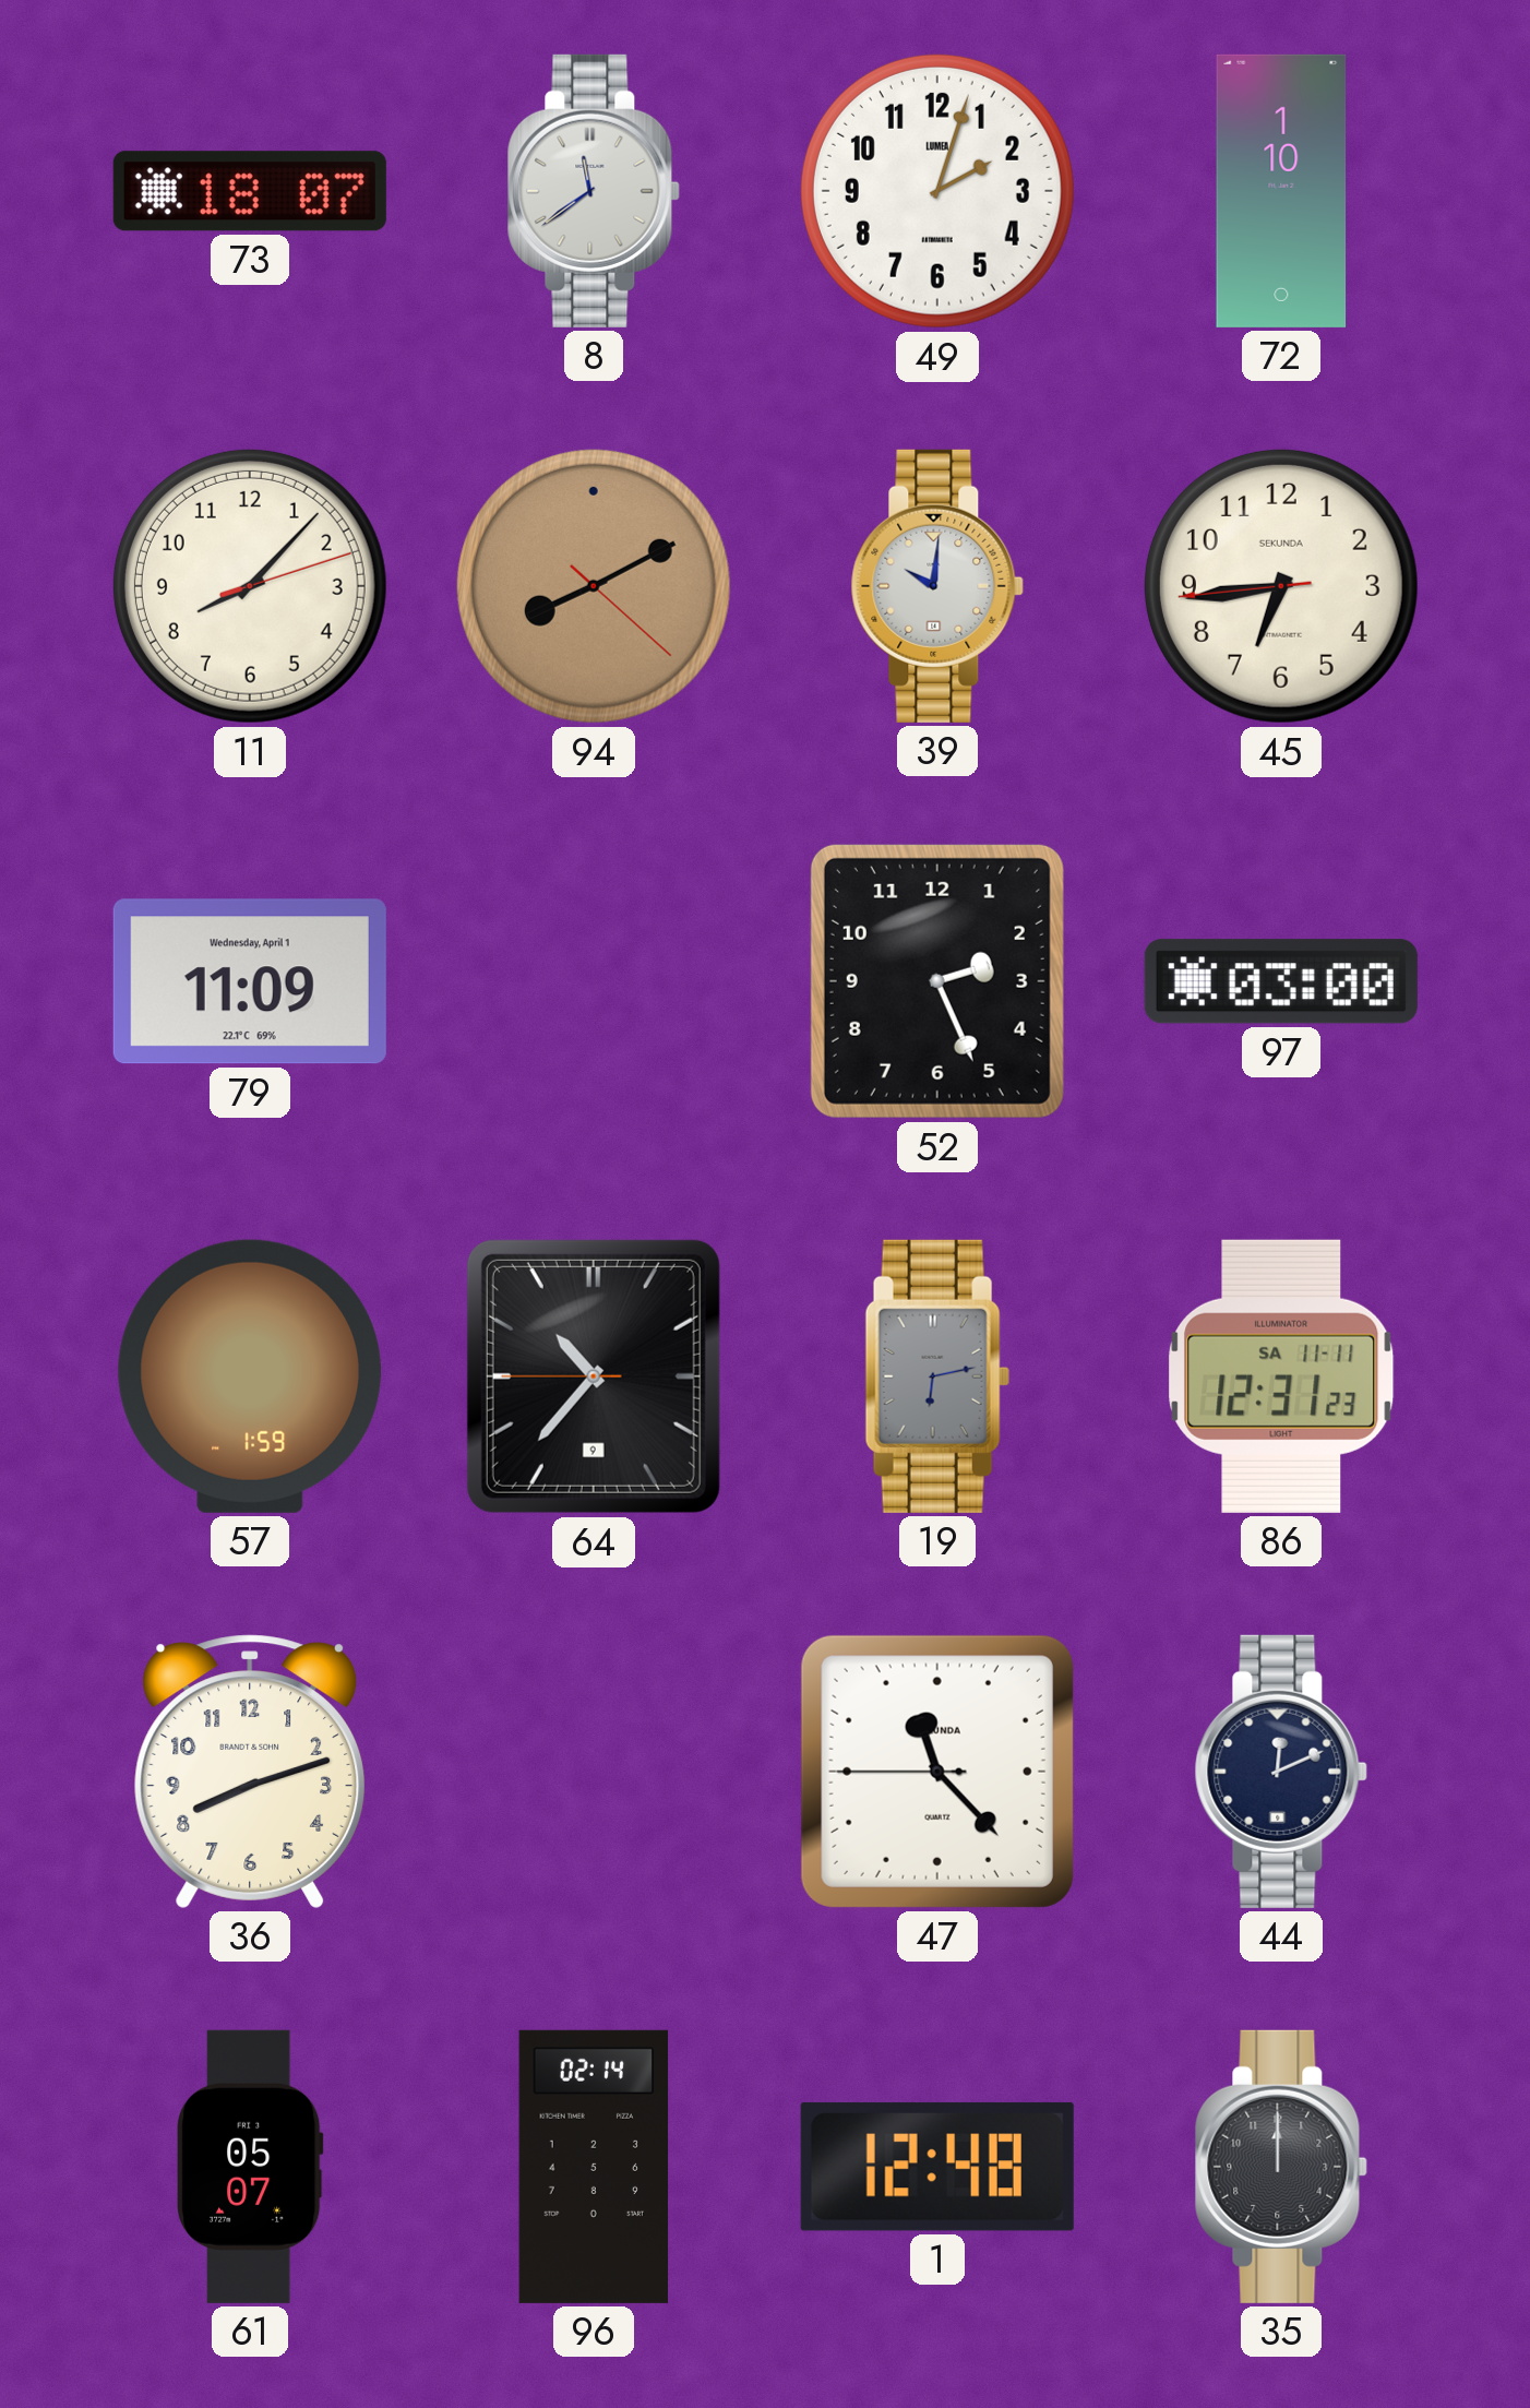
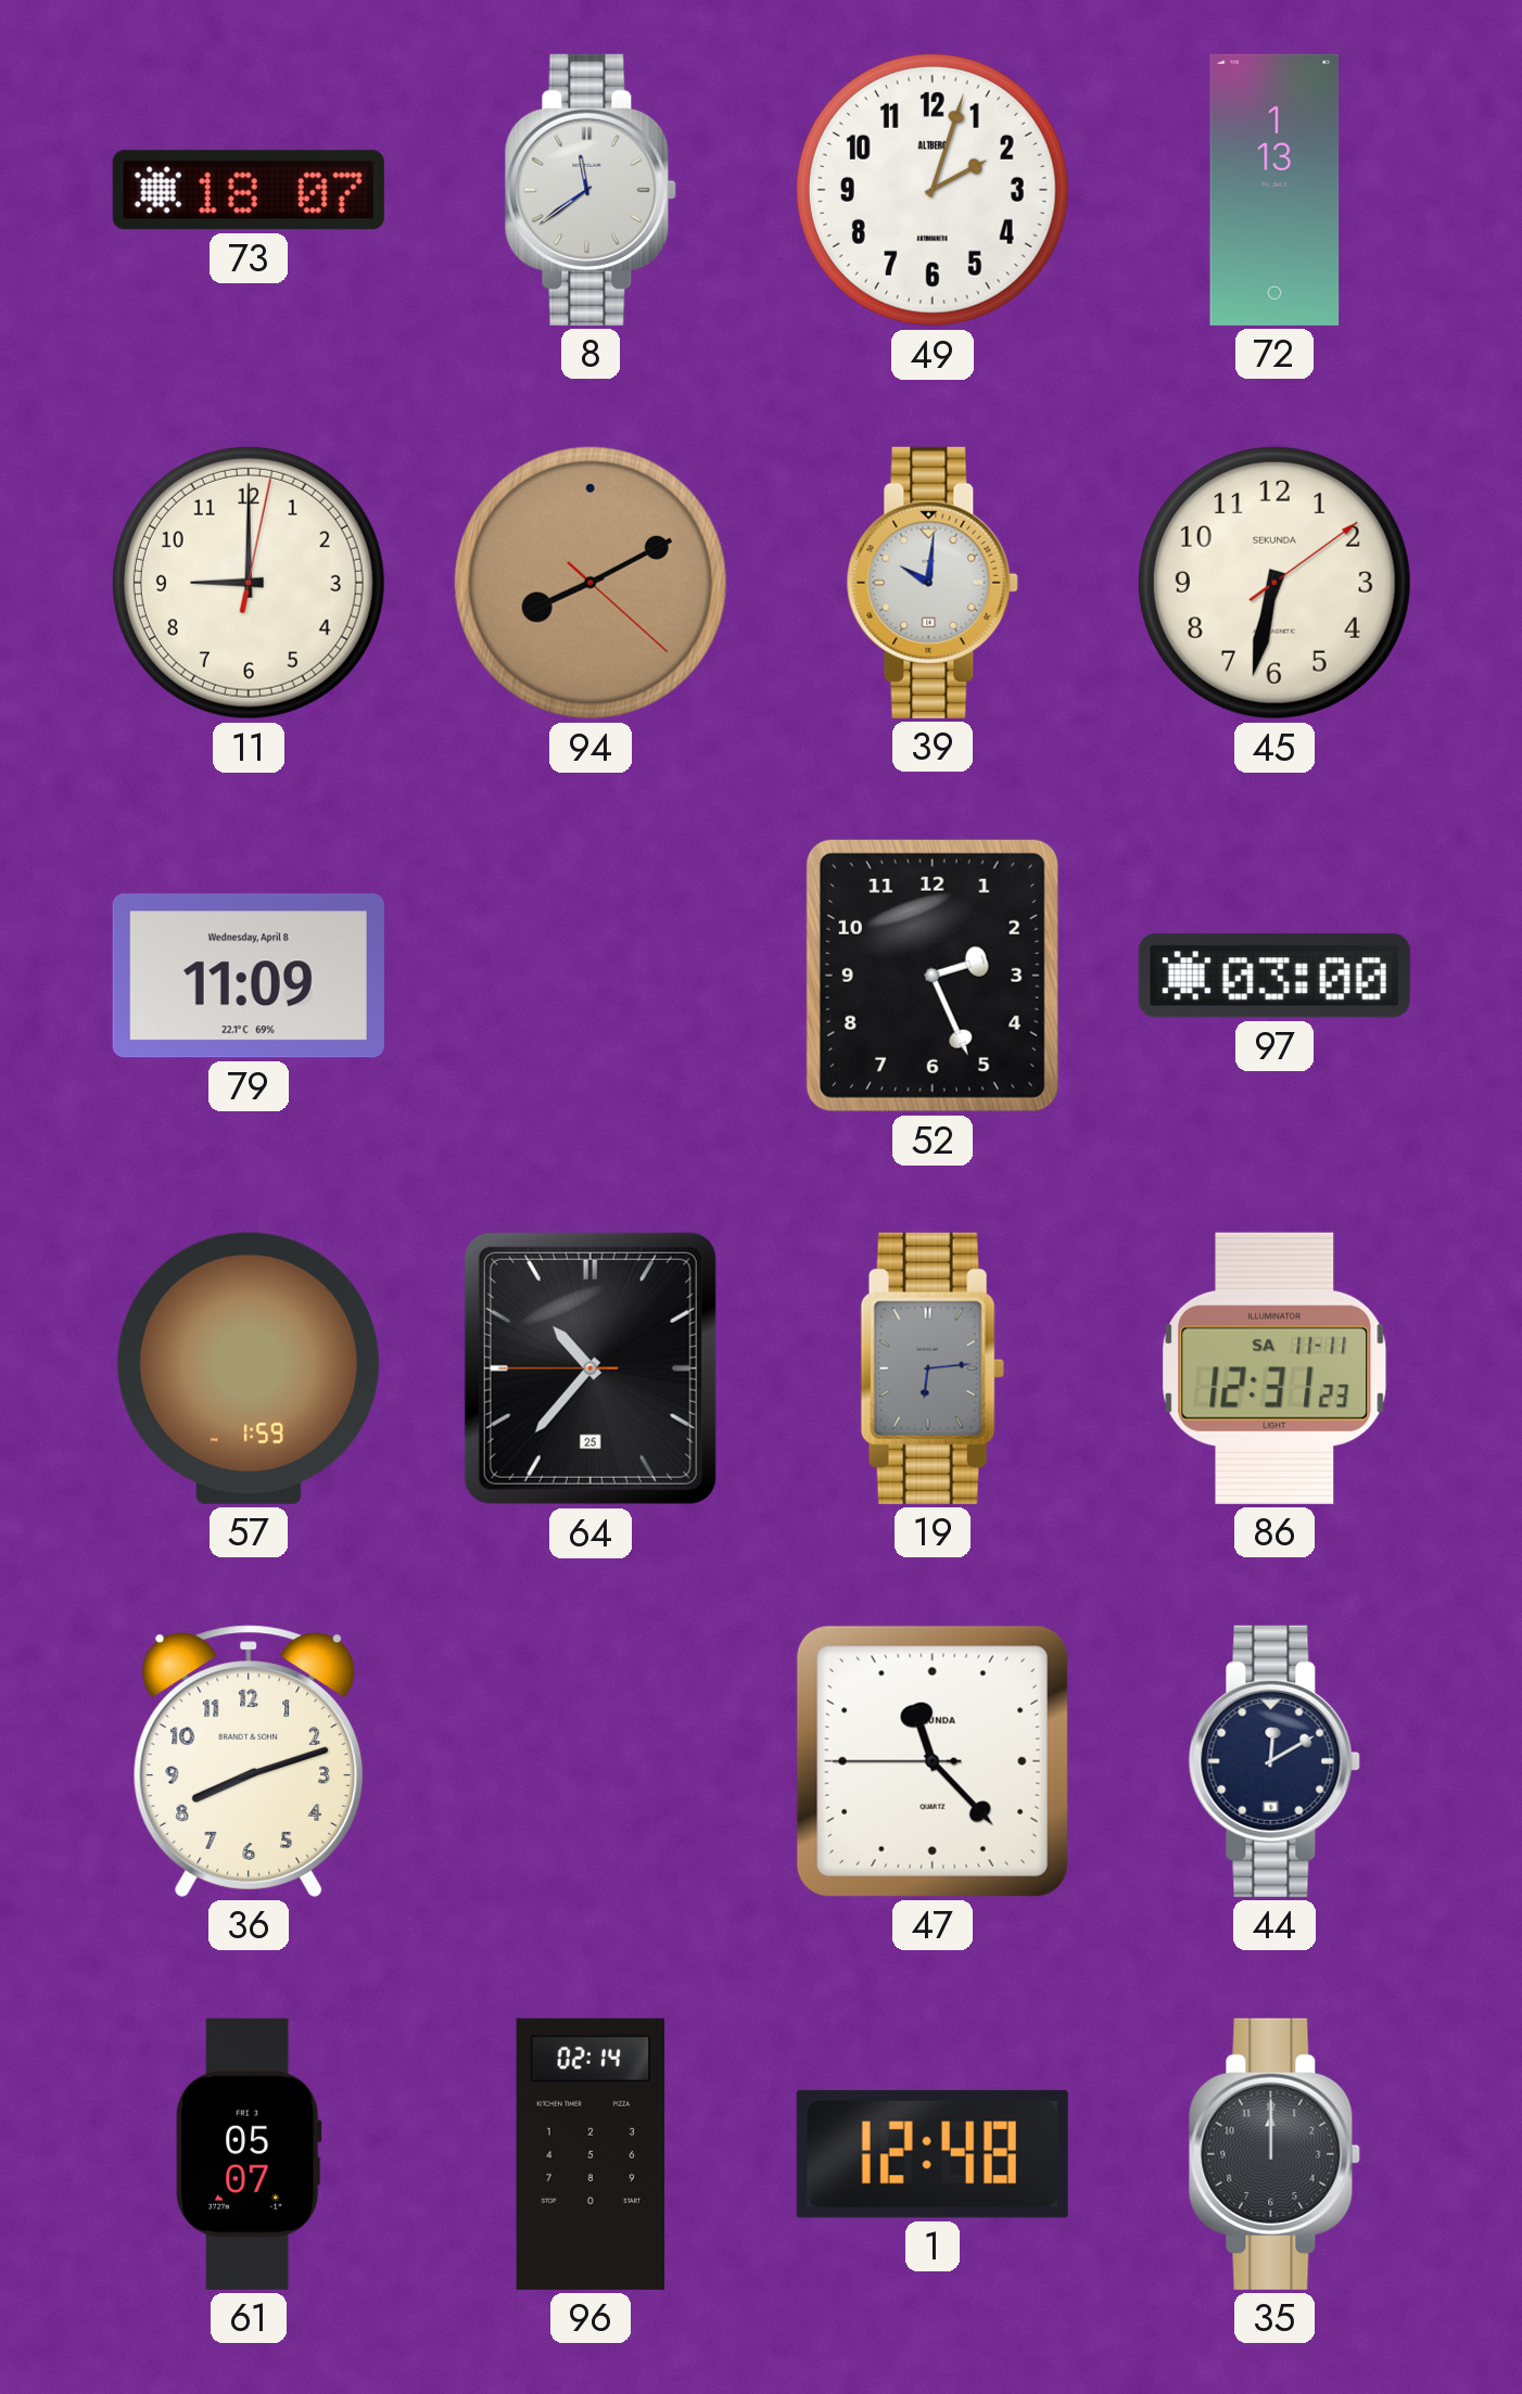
49 brand: LUMEA -> ALTBERG
72: 1:10 -> 1:13
11: 8:07 -> 9:00
45: 6:43 -> 6:32
79 date: Wednesday, April 1 -> Wednesday, April 8
64 date: 9 -> 25
19: 6:13 -> 6:14
44: 12:11 -> 12:10
